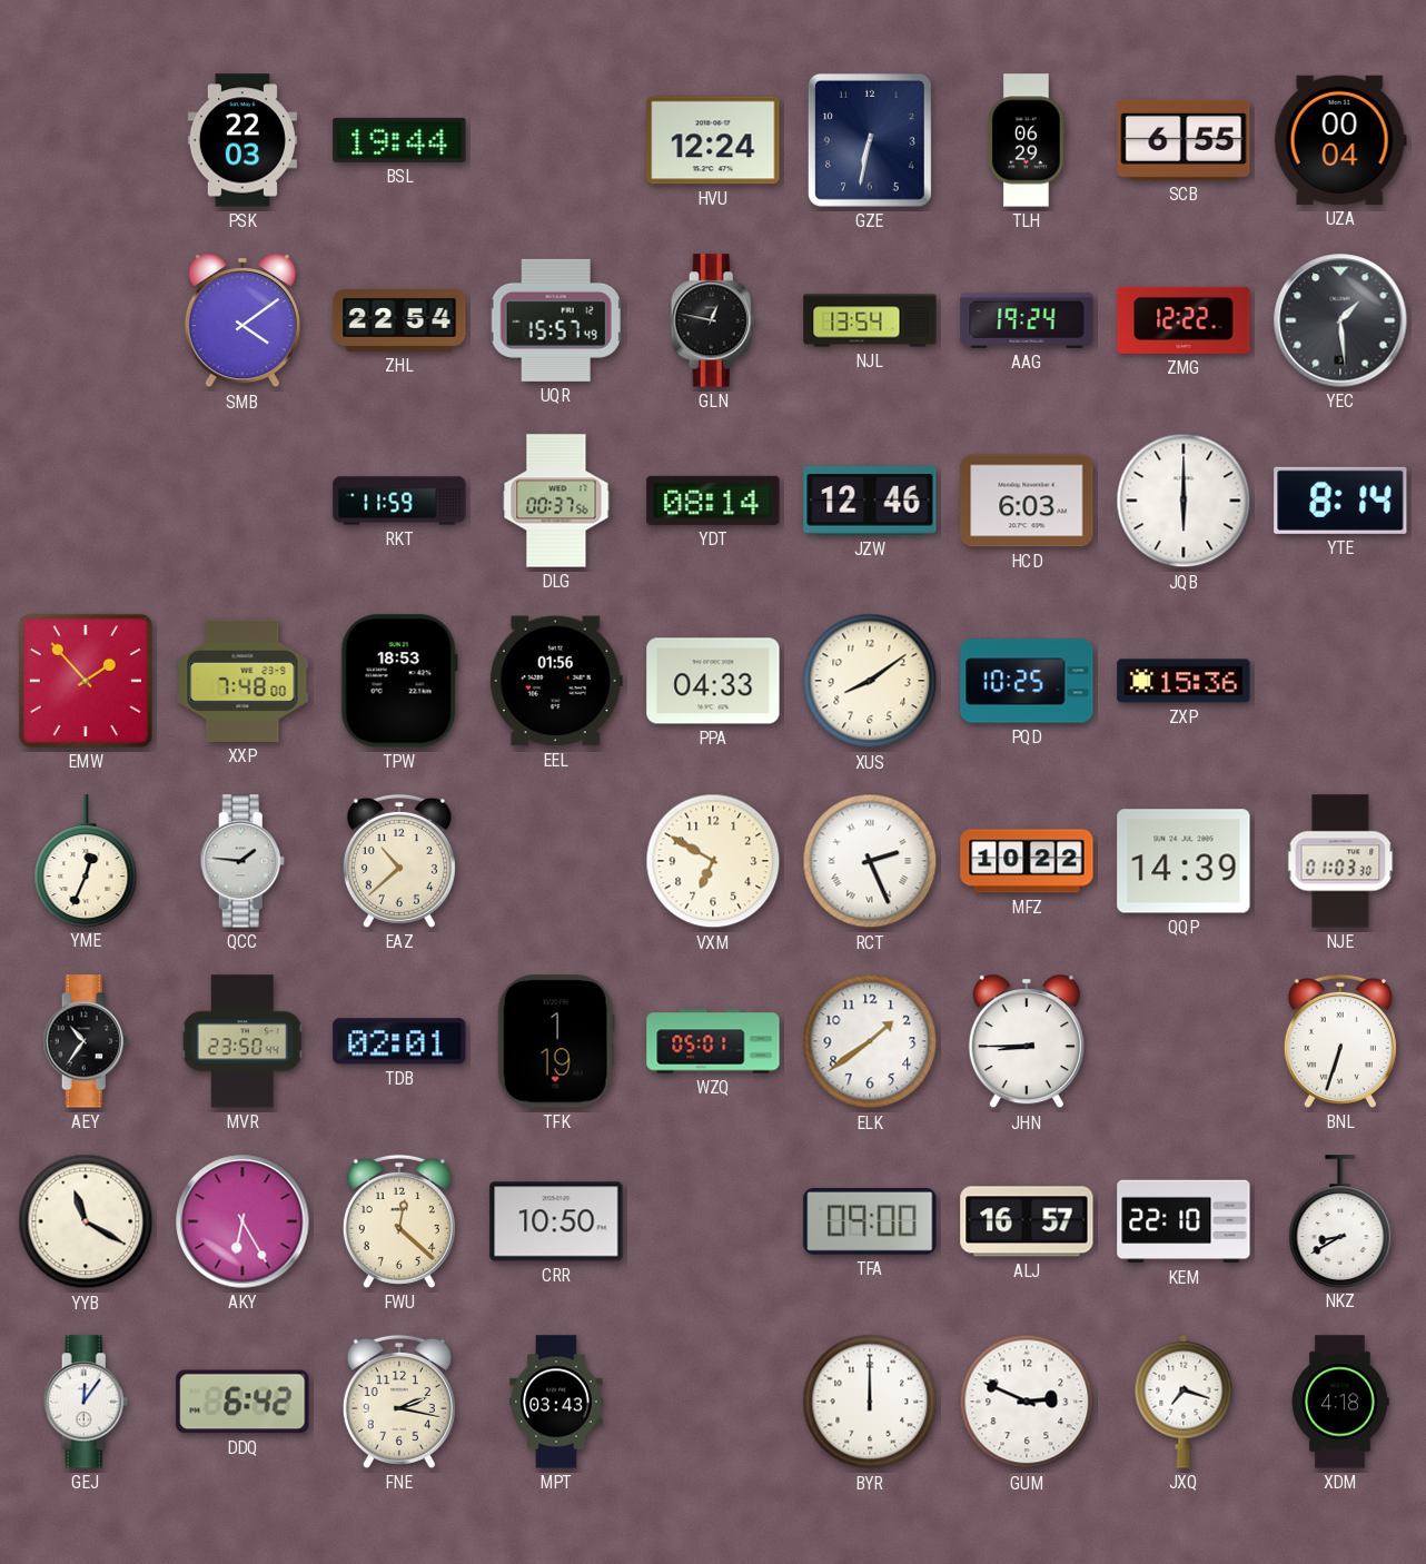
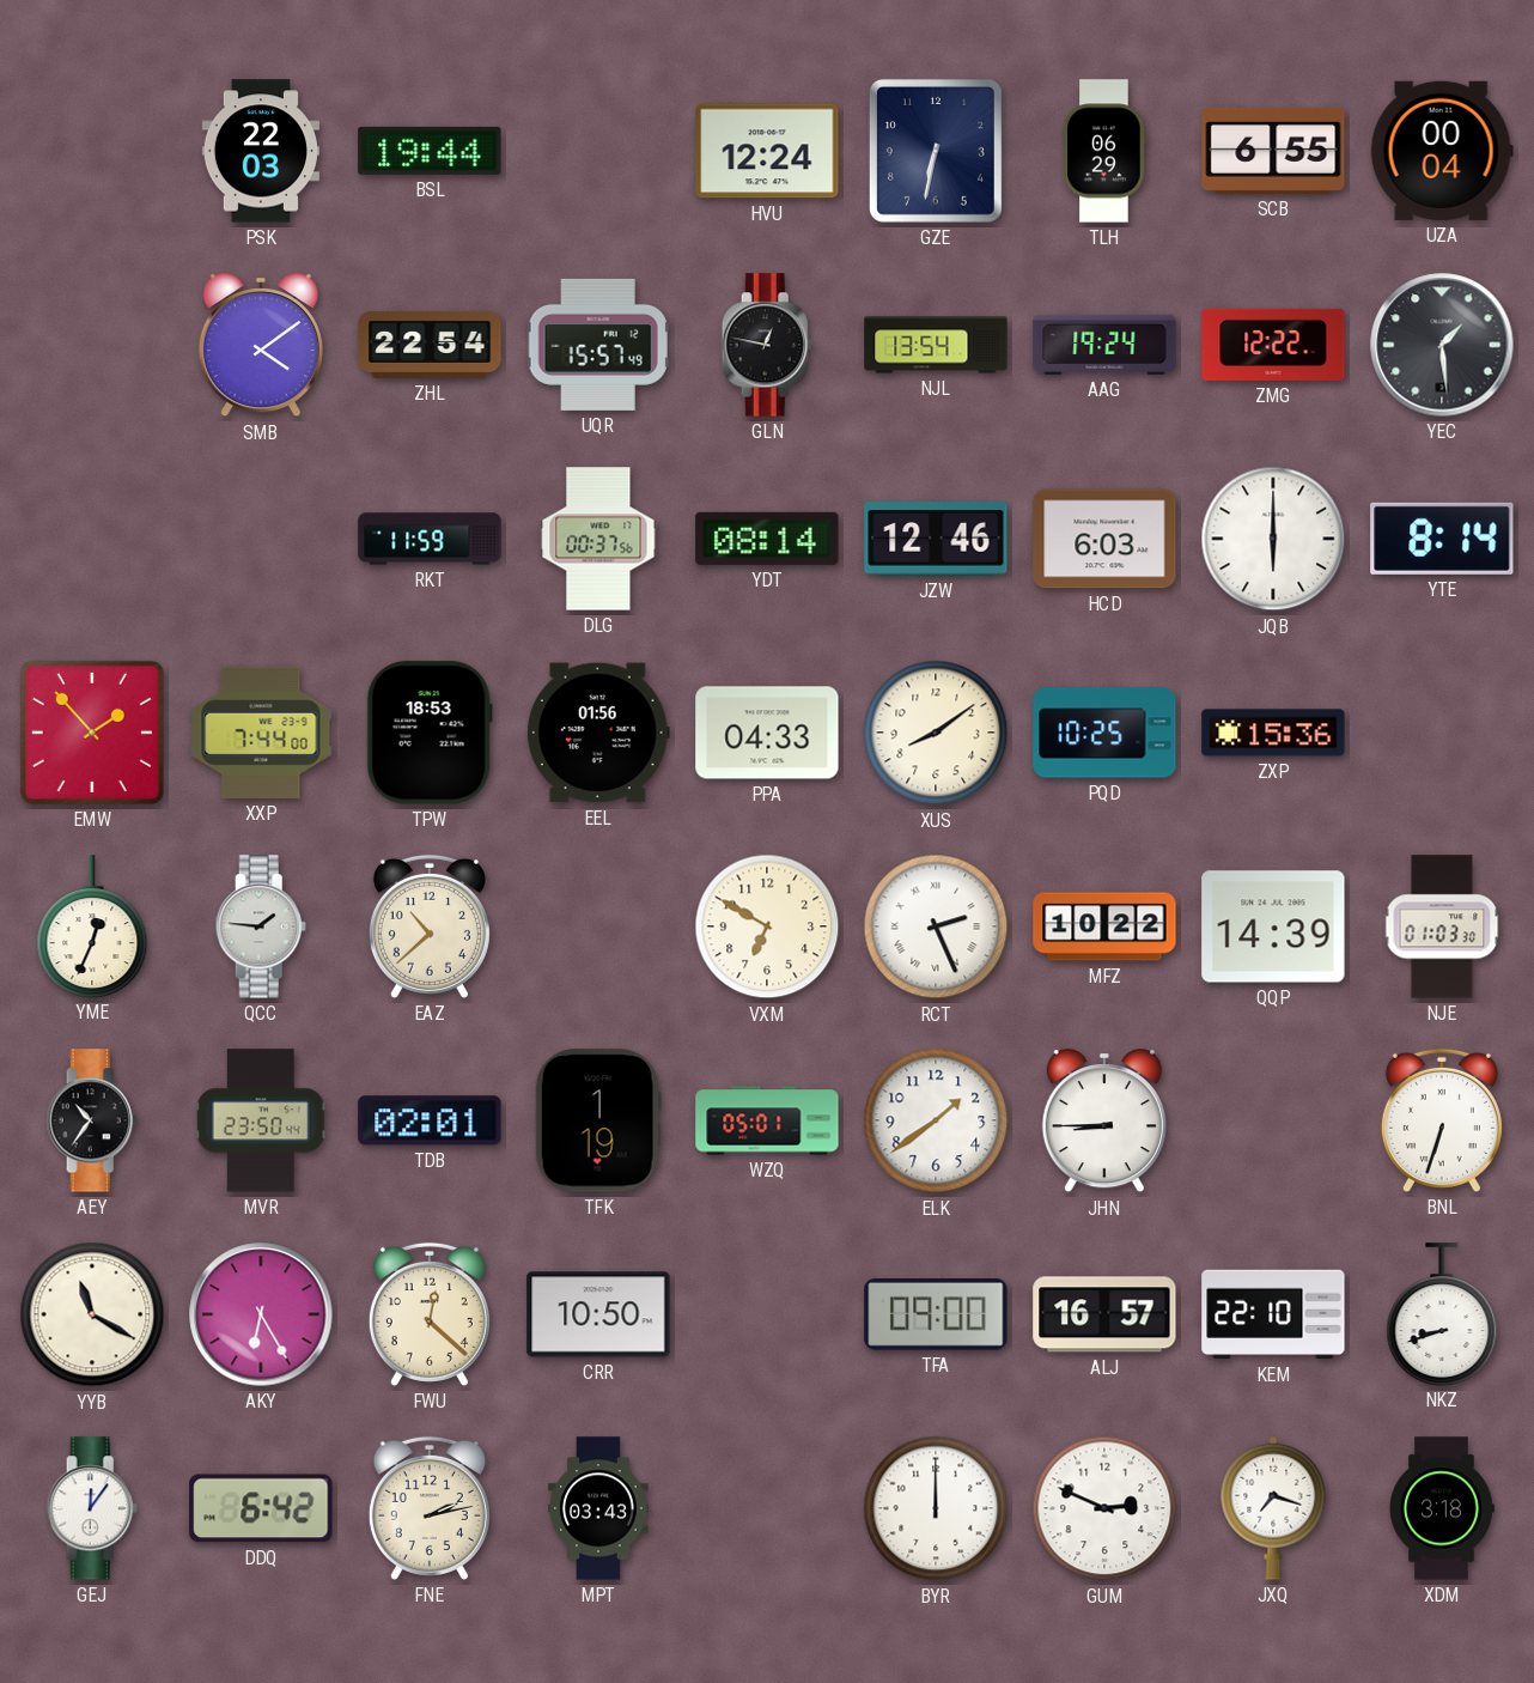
XXP: 7:48 -> 7:44
NKZ: 8:40 -> 8:42
FNE: 2:17 -> 2:13
XDM: 4:18 -> 3:18
